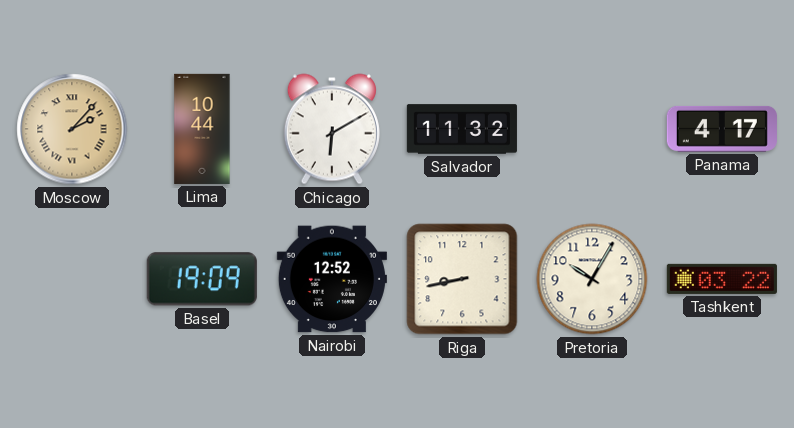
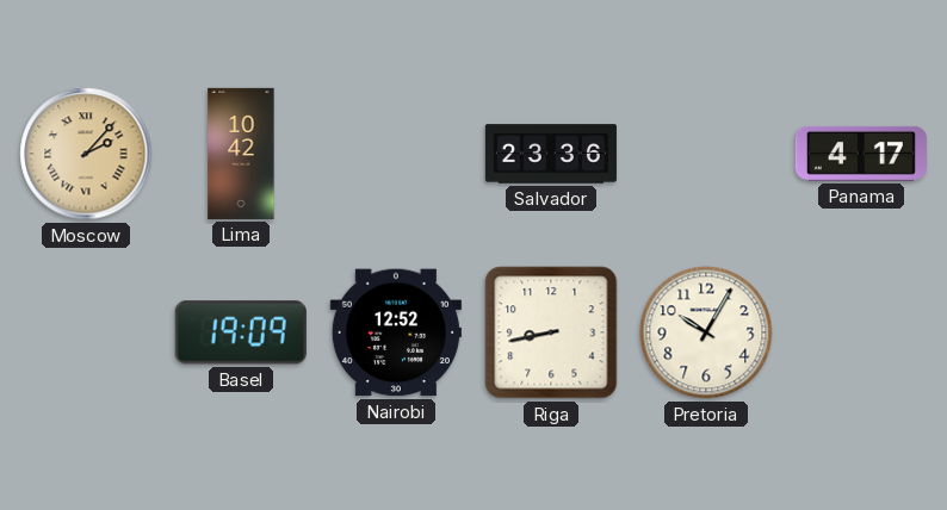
Lima: 10:44 -> 10:42
Chicago: 6:10 -> none
Salvador: 11:32 -> 23:36
Tashkent: 03:22 -> none
